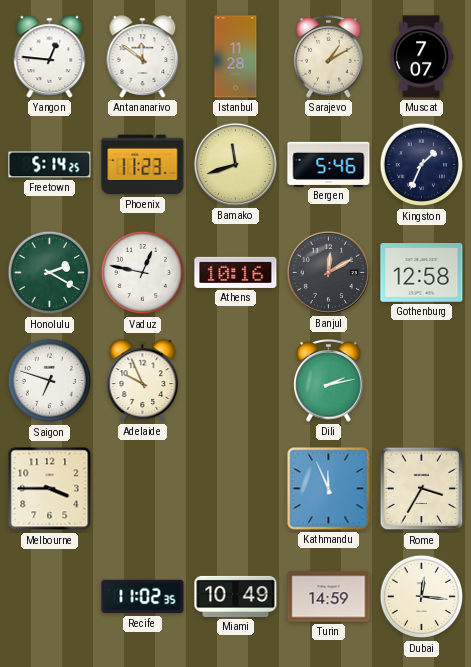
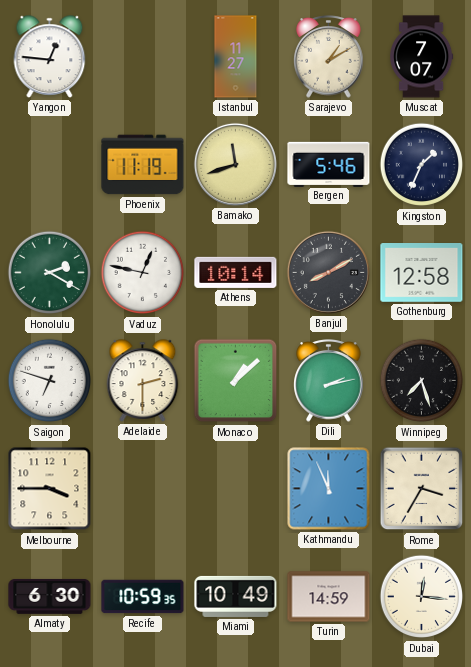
Antananarivo: 11:51 -> none
Istanbul: 11:28 -> 11:27
Freetown: 5:14 -> none
Phoenix: 11:23 -> 11:19
Athens: 10:16 -> 10:14
Banjul: 12:10 -> 8:10
Adelaide: 9:56 -> 2:30
Monaco: none -> 1:08
Winnipeg: none -> 7:27
Almaty: none -> 6:30
Recife: 11:02 -> 10:59
